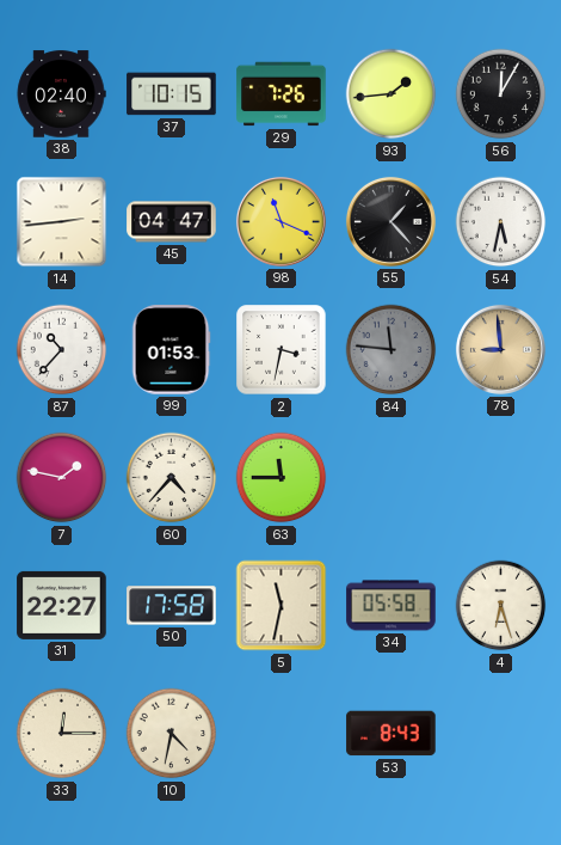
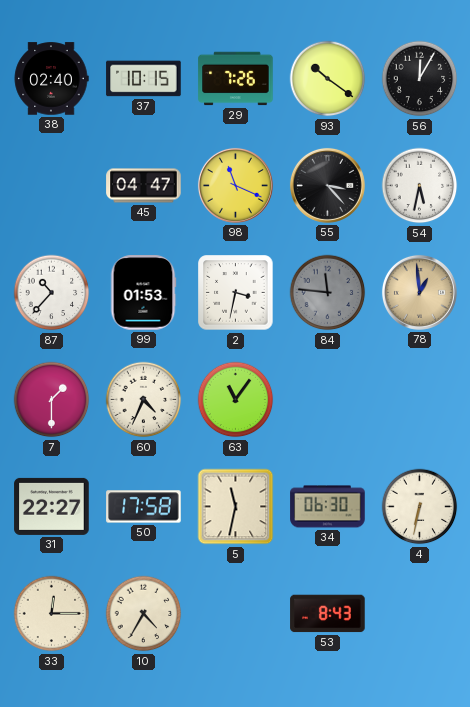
93: 1:44 -> 10:21
14: 2:44 -> none
55: 1:23 -> 3:23
78: 8:59 -> 12:59
7: 1:47 -> 1:30
60: 4:37 -> 4:34
63: 11:45 -> 11:06
34: 05:58 -> 06:30
4: 6:27 -> 6:32
10: 4:32 -> 4:35
